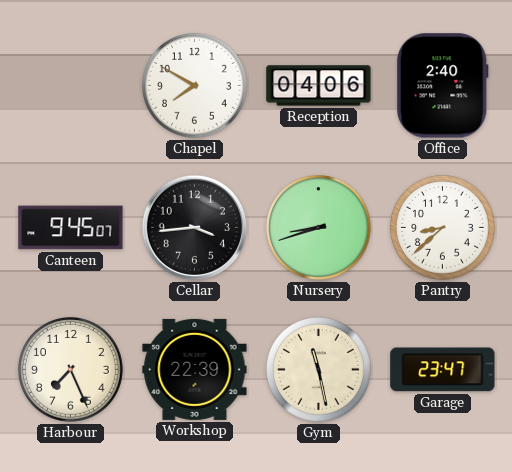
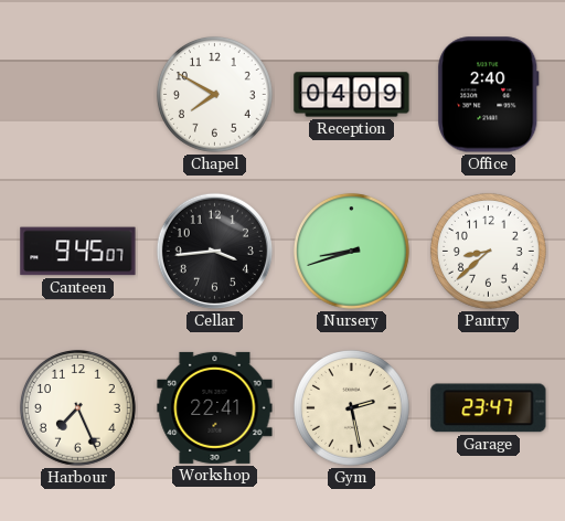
Reception: 04:06 -> 04:09
Workshop: 22:39 -> 22:41
Gym: 11:28 -> 2:28
